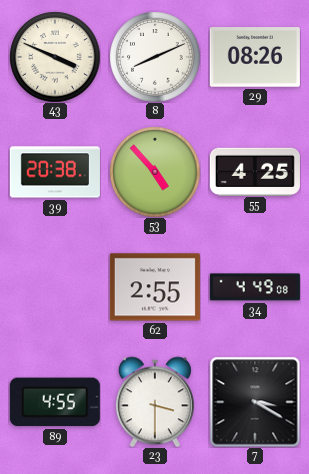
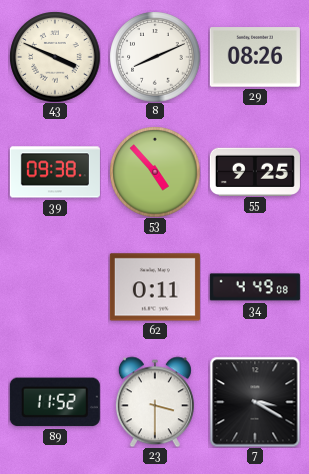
39: 20:38 -> 09:38
55: 4:25 -> 9:25
62: 2:55 -> 0:11
89: 4:55 -> 11:52
